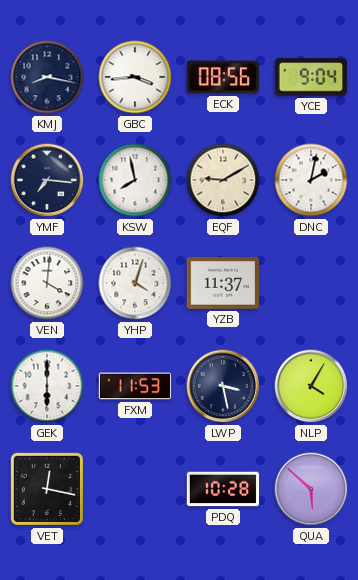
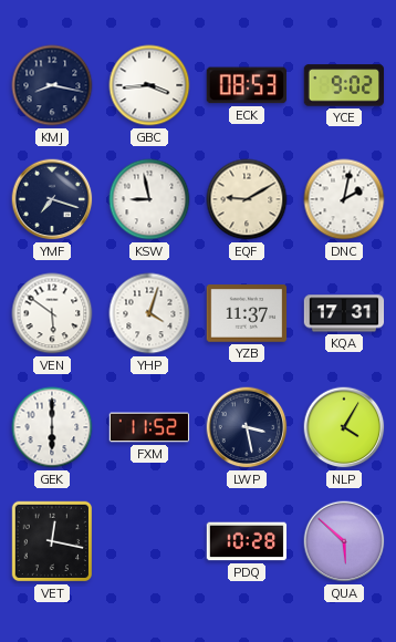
ECK: 08:56 -> 08:53
YCE: 9:04 -> 9:02
YMF: 7:16 -> 7:18
KSW: 7:58 -> 8:58
VEN: 4:01 -> 5:51
KQA: none -> 17:31
FXM: 11:53 -> 11:52
